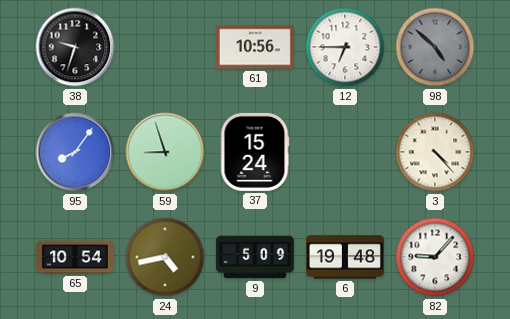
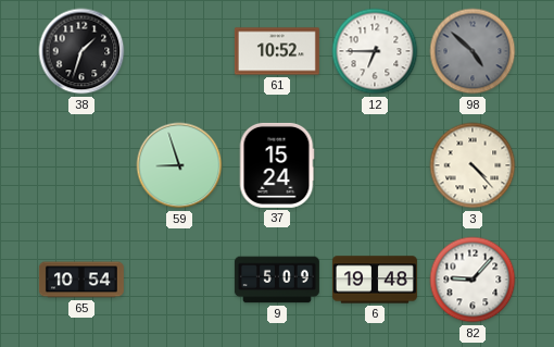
38: 9:33 -> 1:33
61: 10:56 -> 10:52
95: 8:06 -> none
24: 4:43 -> none
